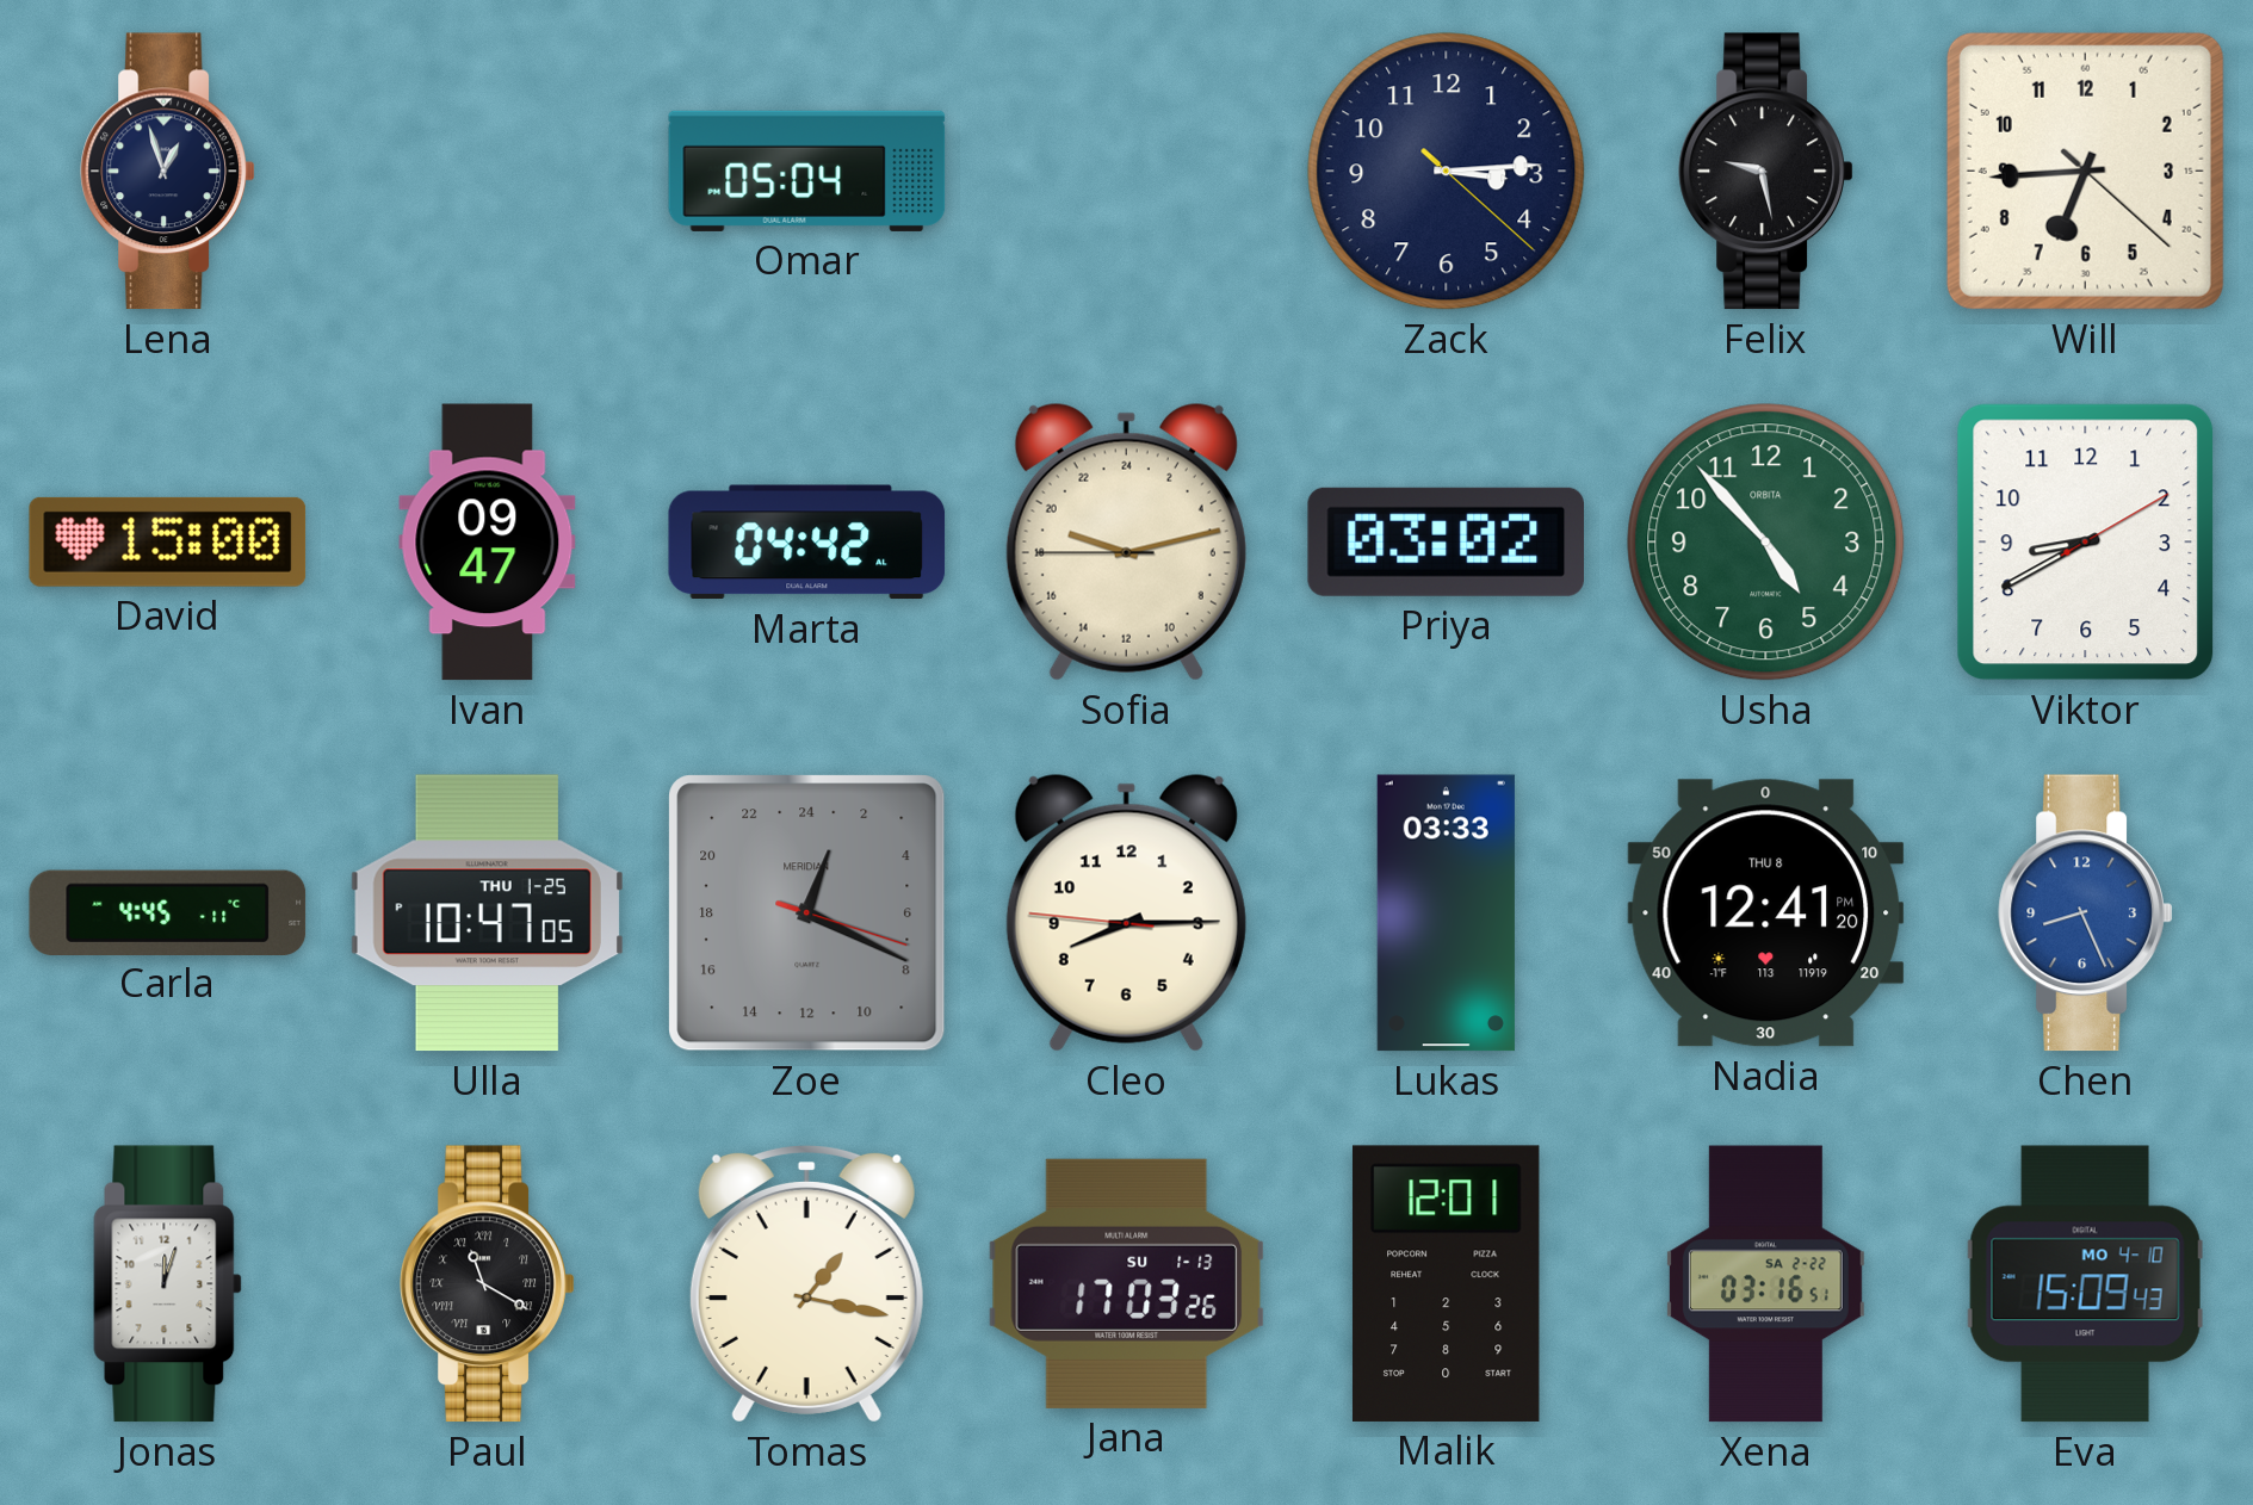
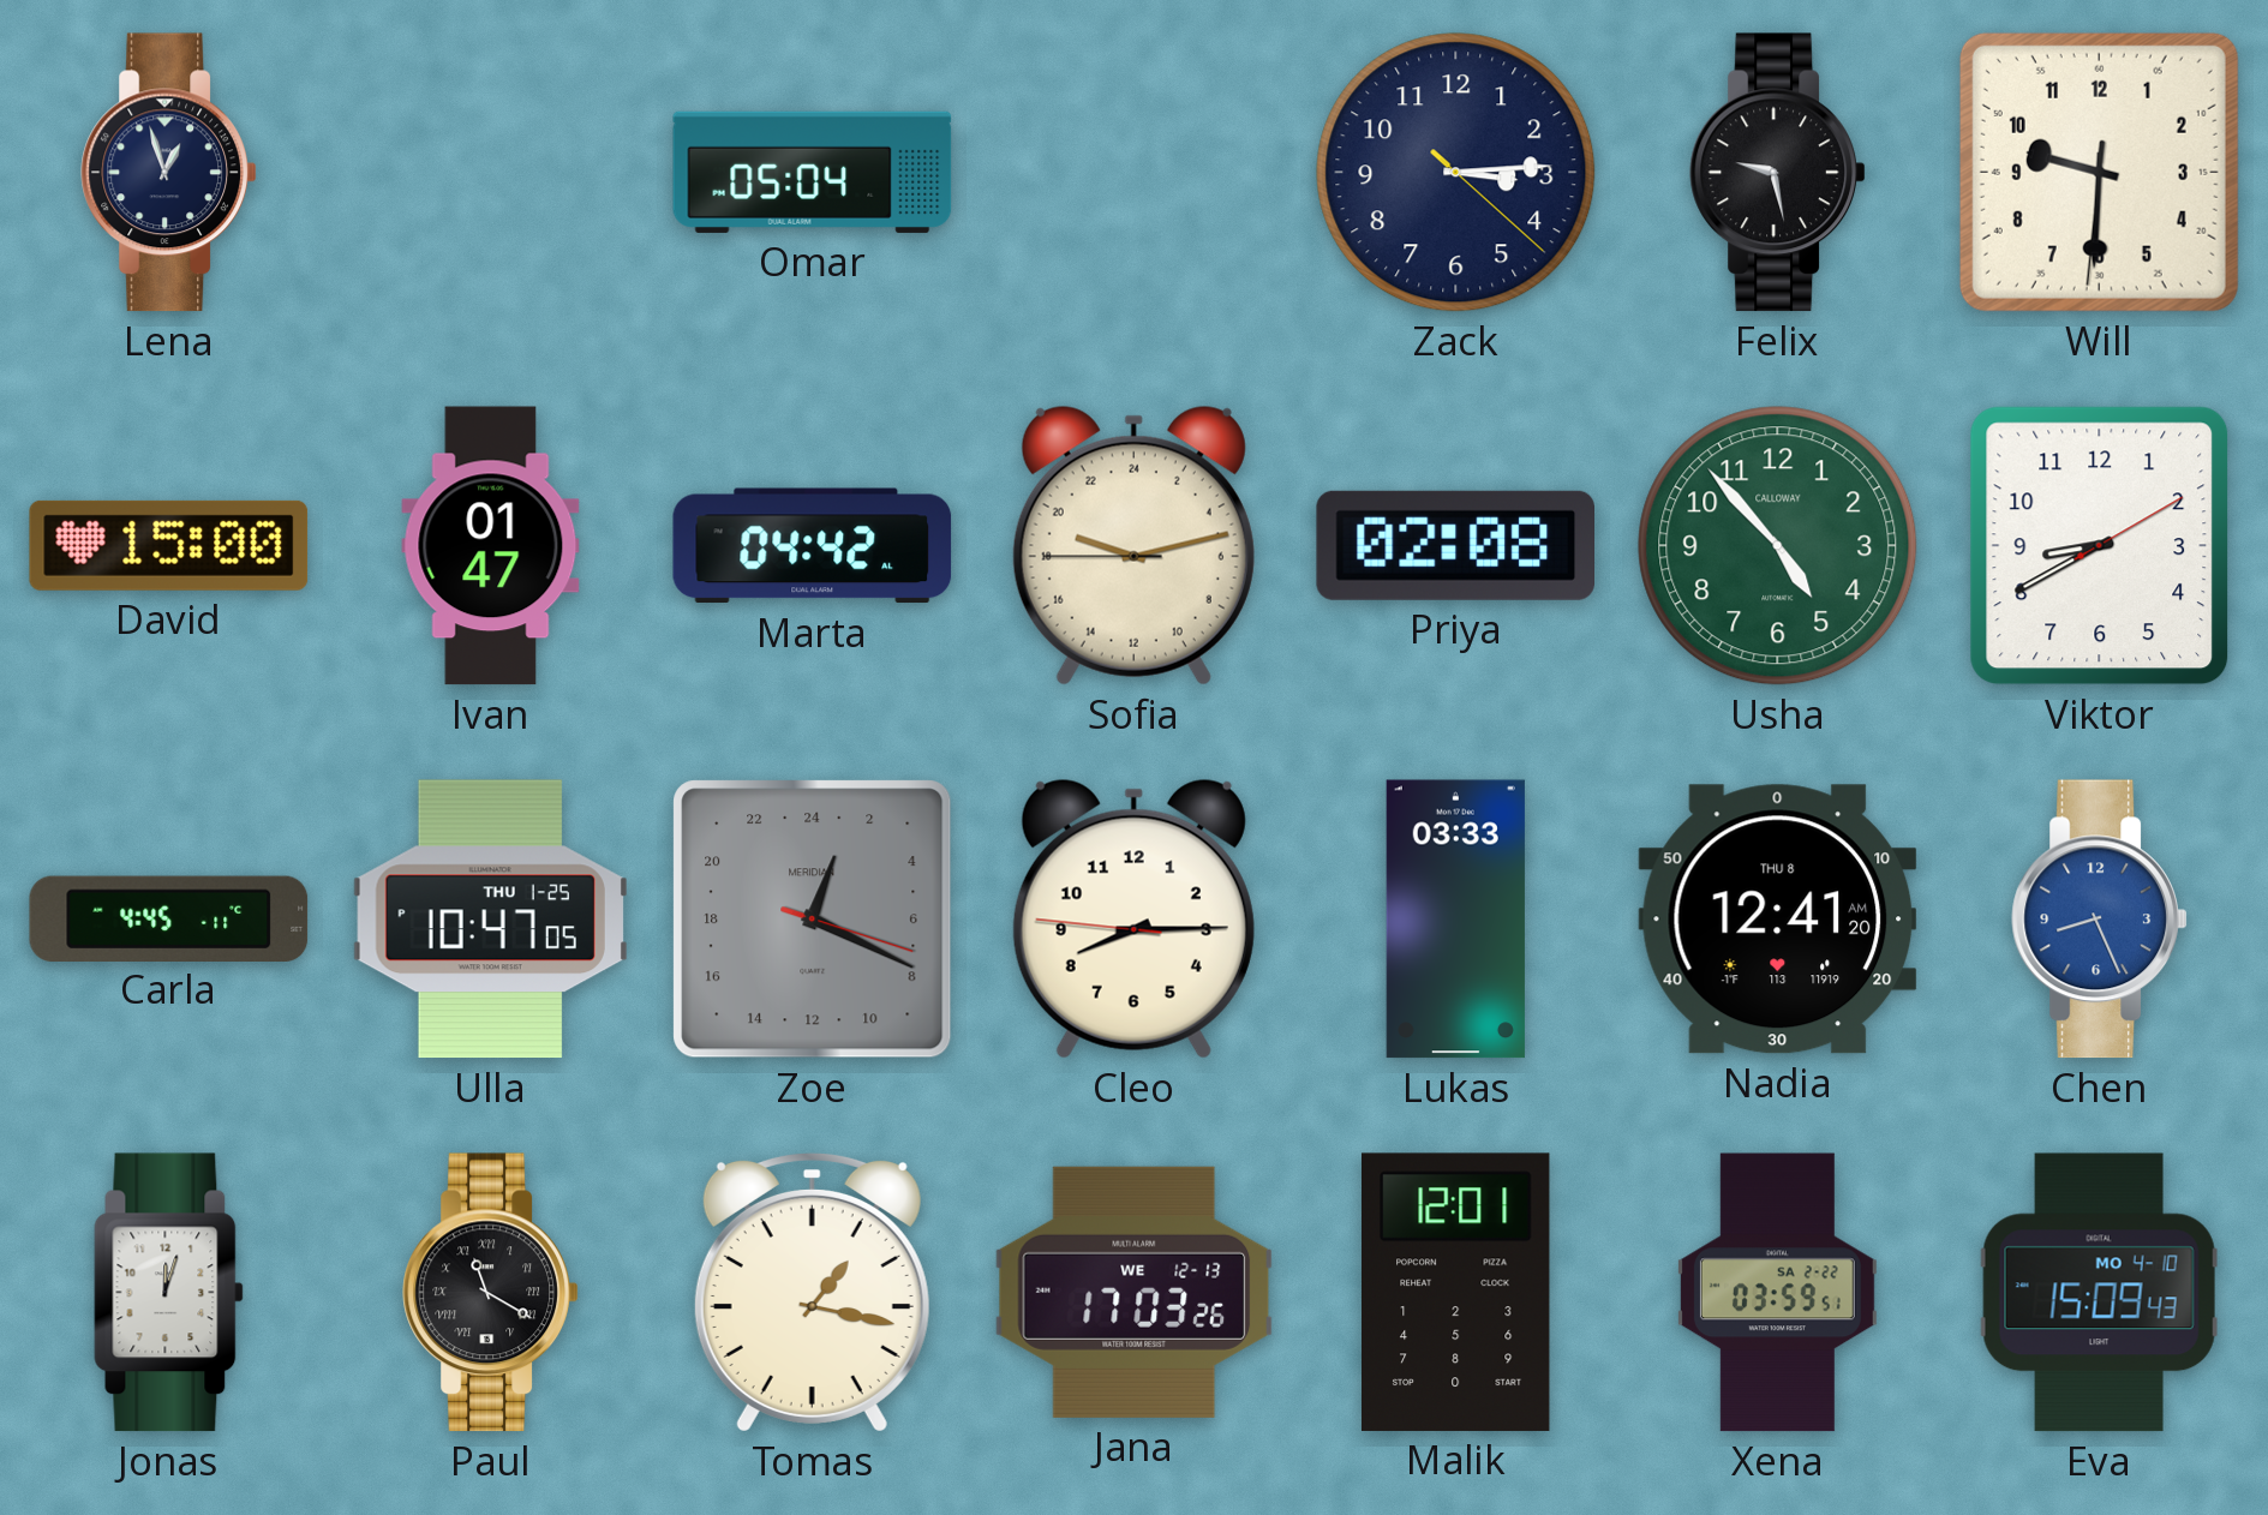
Will: 6:44 -> 9:30
Ivan: 09:47 -> 01:47
Priya: 03:02 -> 02:08
Usha brand: ORBITA -> CALLOWAY
Nadia: 12:41:20 PM -> 12:41:20 AM
Jana date: SU 1-13 -> WE 12-13
Xena: 03:16 -> 03:59
